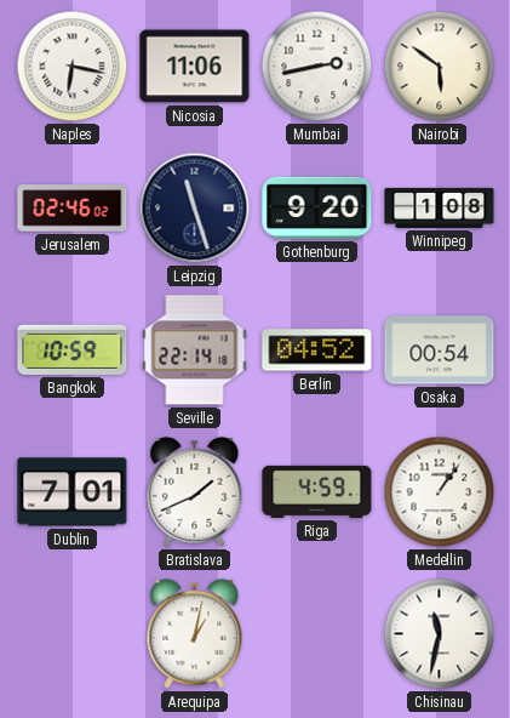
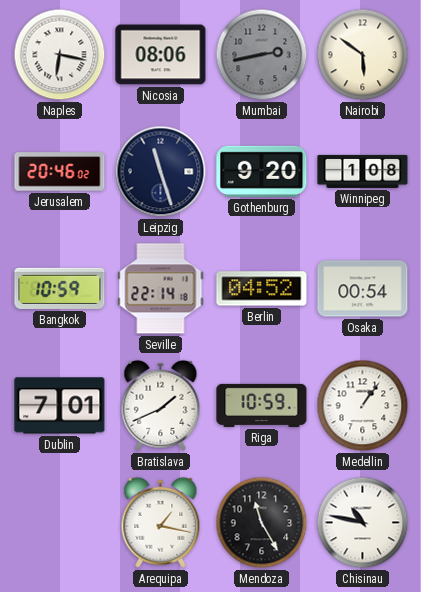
Nicosia: 11:06 -> 08:06
Mumbai dial: white -> grey
Jerusalem: 02:46 -> 20:46
Riga: 4:59 -> 10:59
Arequipa: 1:02 -> 1:17
Mendoza: none -> 11:25
Chisinau: 11:32 -> 10:47
